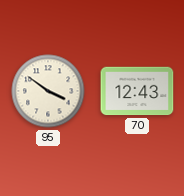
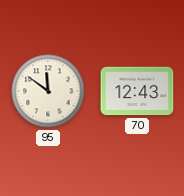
95: 3:51 -> 11:51
